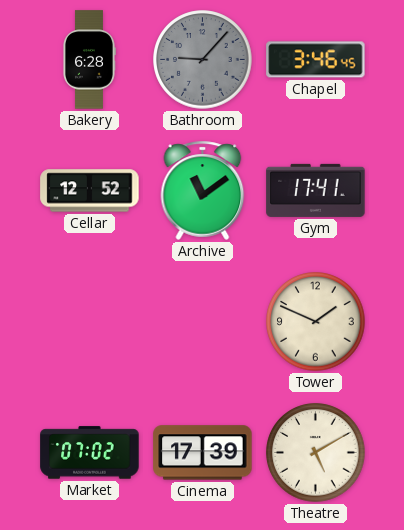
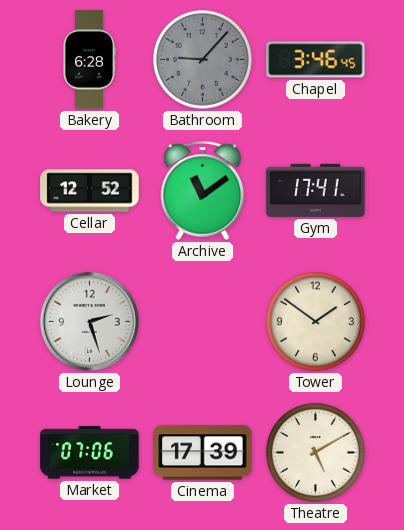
Lounge: none -> 2:27
Tower: 1:49 -> 1:51
Market: 07:02 -> 07:06
